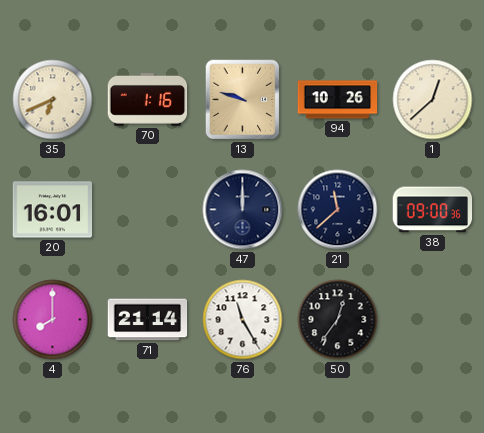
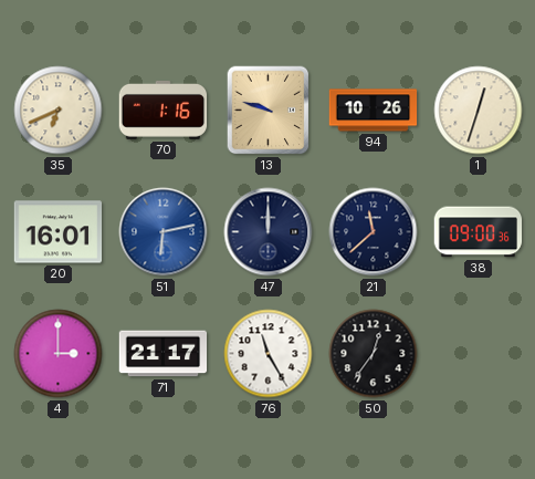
1: 12:38 -> 12:33
51: none -> 6:13
4: 8:00 -> 3:00
71: 21:14 -> 21:17
